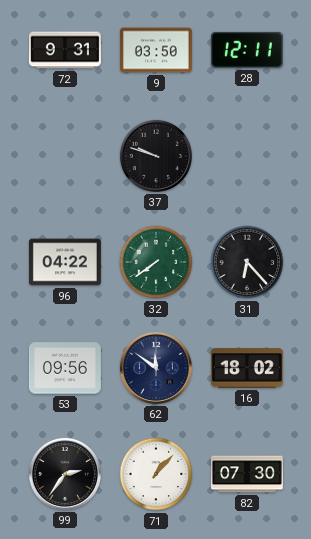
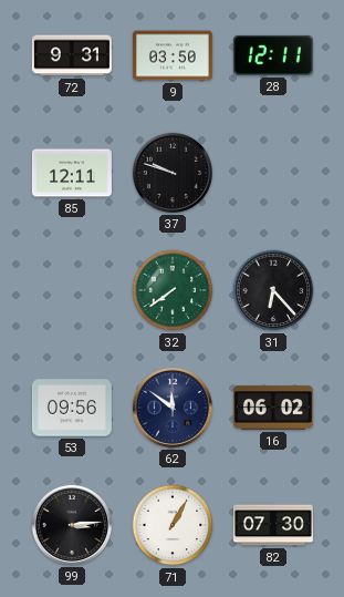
85: none -> 12:11
96: 04:22 -> none
16: 18:02 -> 06:02
99: 2:36 -> 3:14
71: 1:07 -> 1:05
